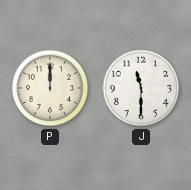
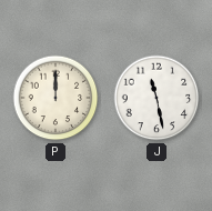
J: 11:30 -> 11:28
